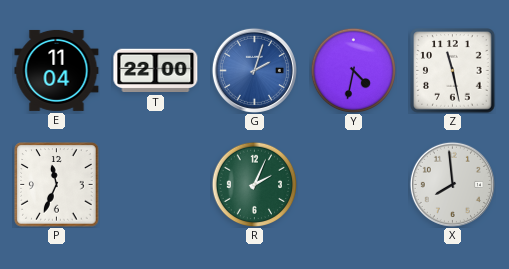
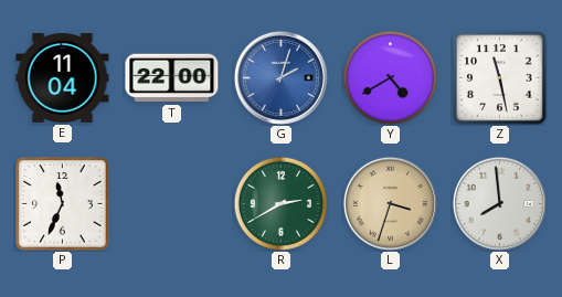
Y: 4:32 -> 4:40
R: 2:04 -> 2:40
L: none -> 3:33
